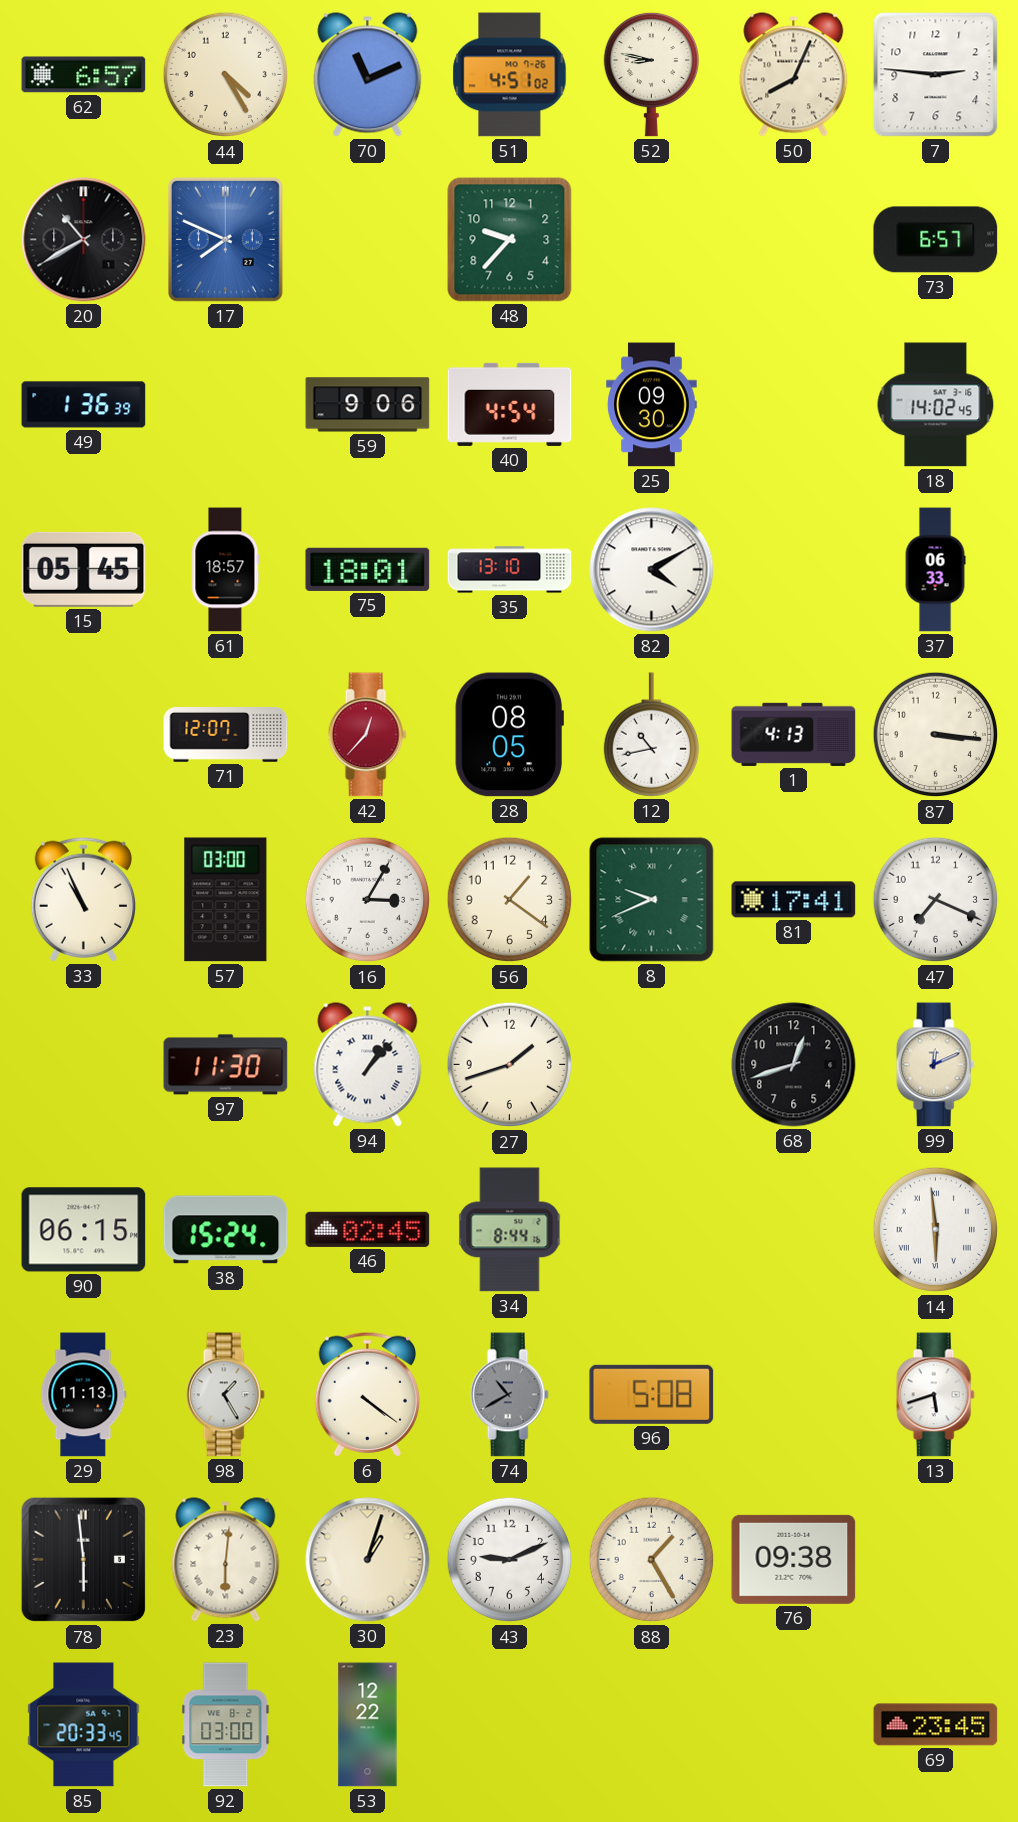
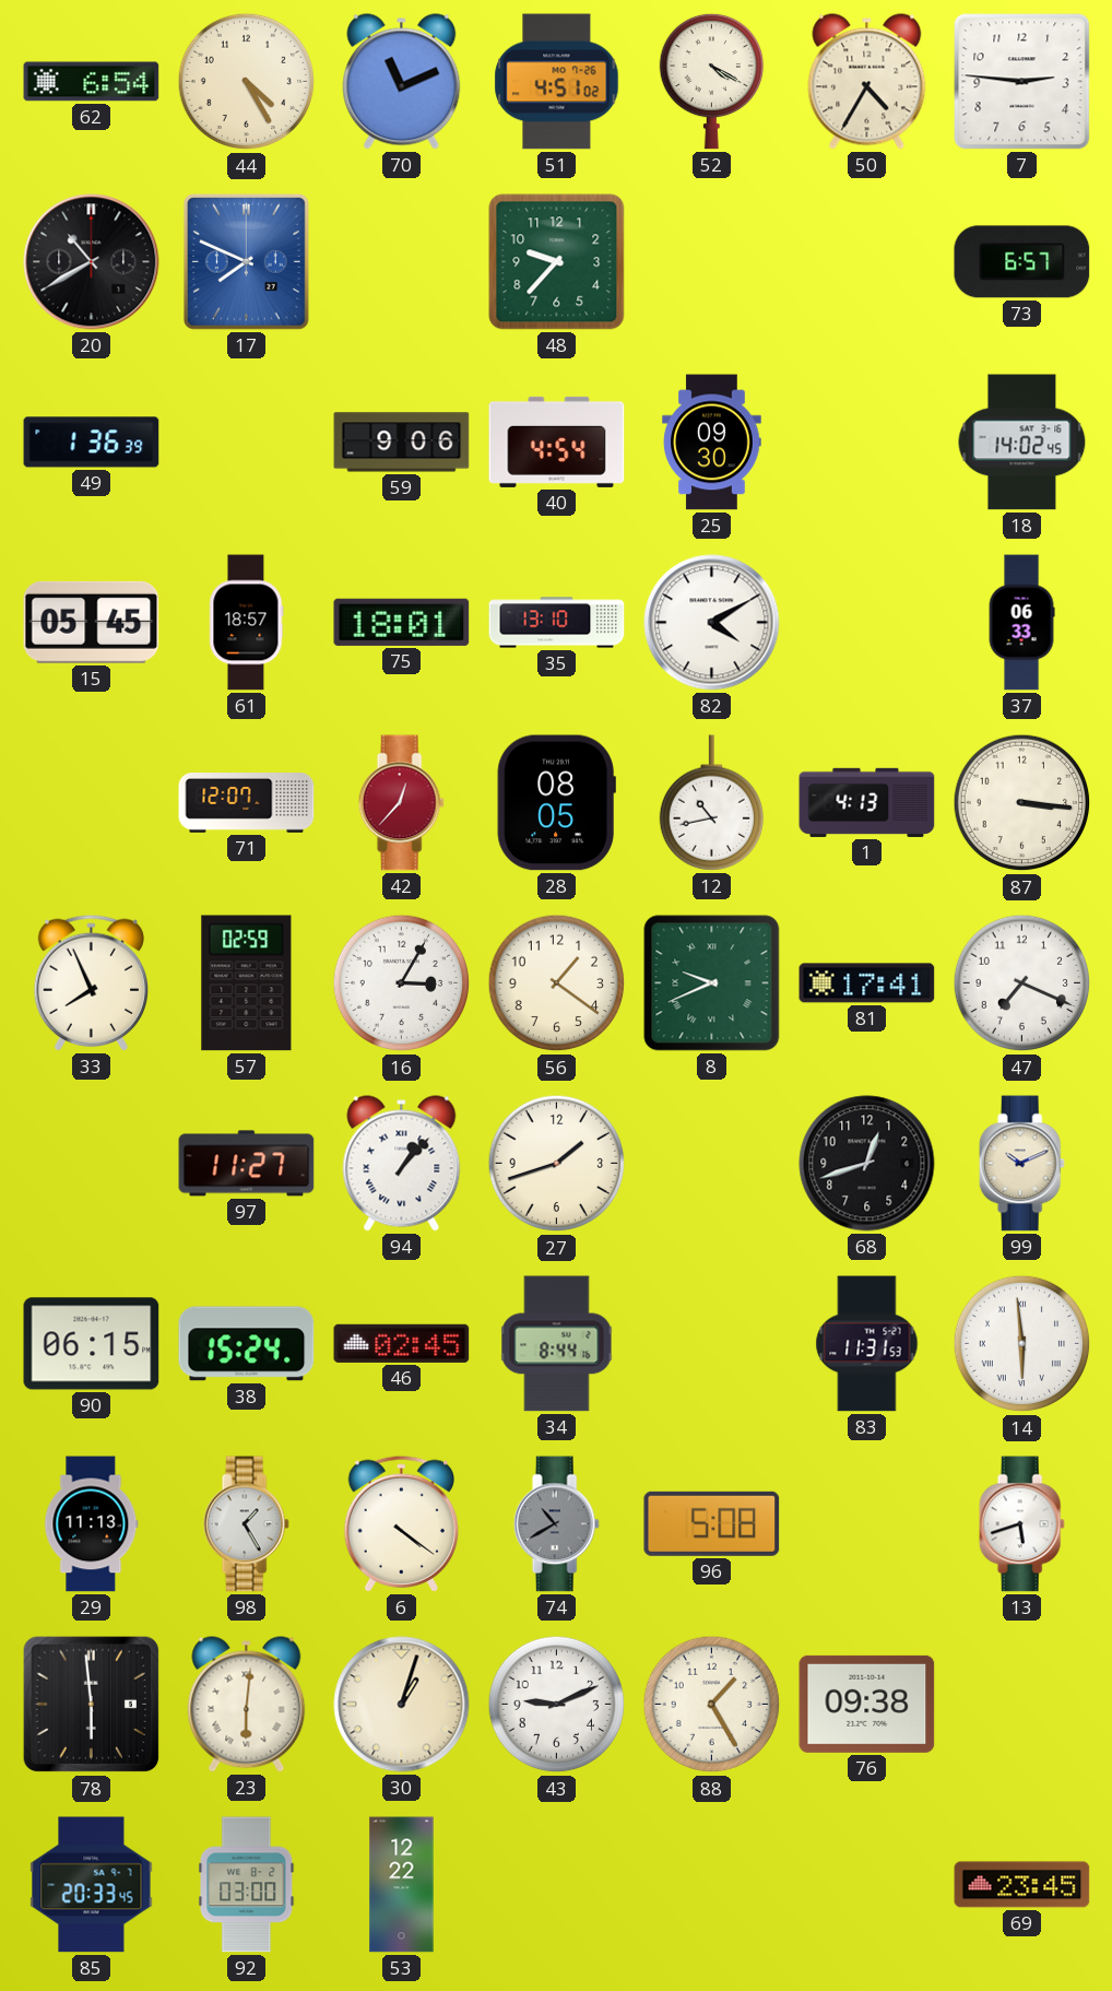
62: 6:57 -> 6:54
52: 8:47 -> 4:20
50: 8:04 -> 4:35
33: 10:56 -> 7:56
57: 03:00 -> 02:59
97: 11:30 -> 11:27
99: 12:11 -> 10:11
83: none -> 11:31
